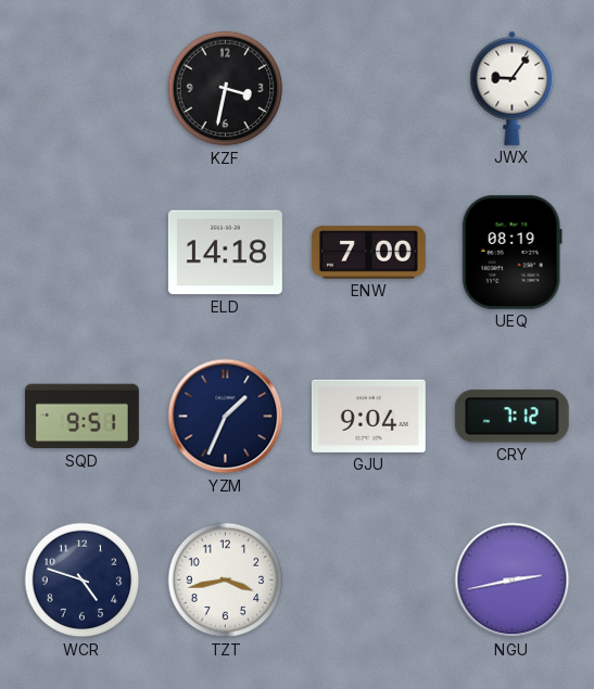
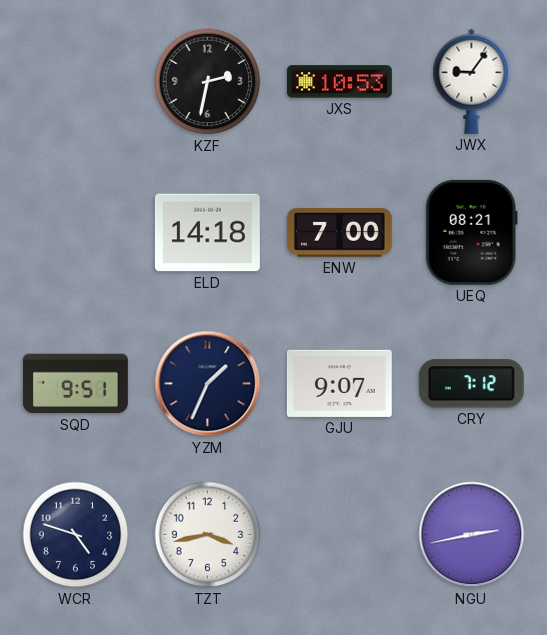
KZF: 3:32 -> 2:32
JXS: none -> 10:53
UEQ: 08:19 -> 08:21
GJU: 9:04 -> 9:07
